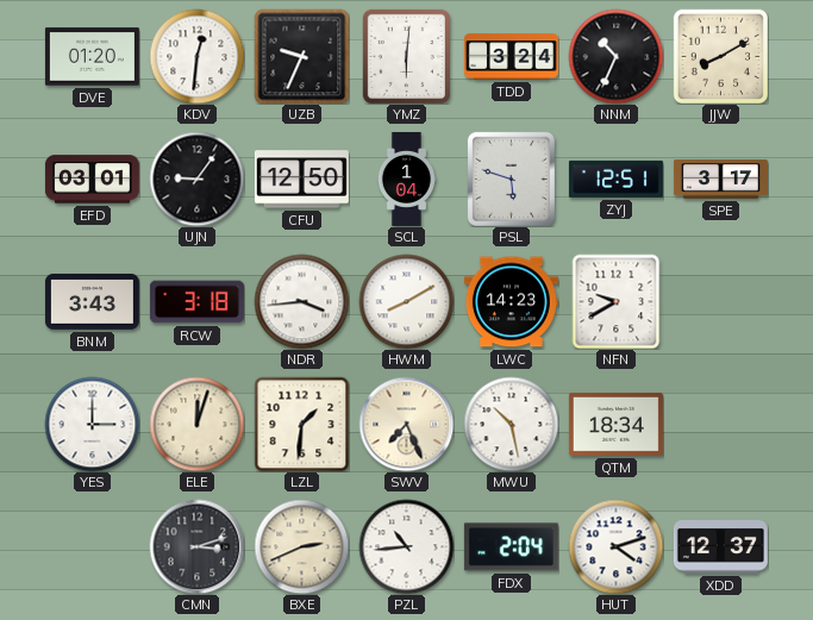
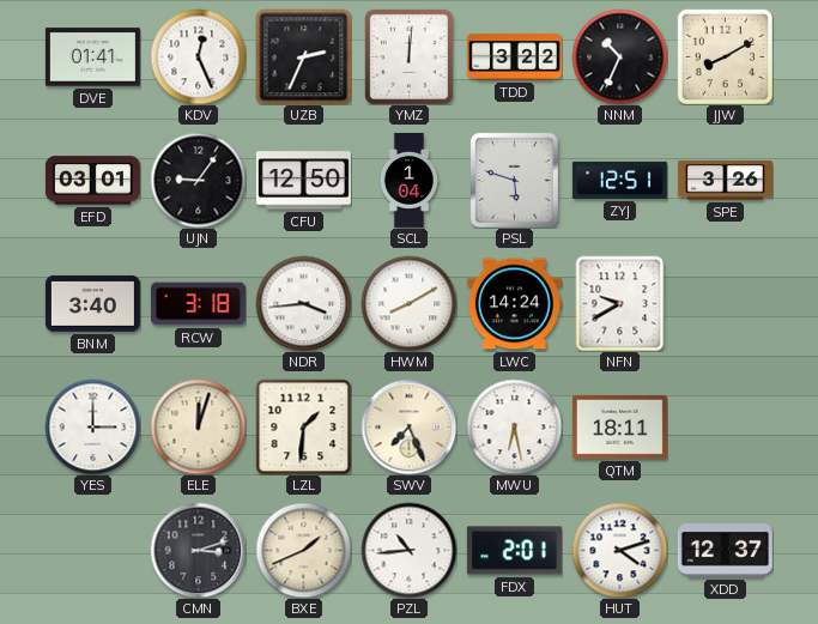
DVE: 01:20 -> 01:41
KDV: 12:31 -> 12:26
UZB: 9:34 -> 2:34
YMZ: 6:01 -> 12:01
TDD: 3:24 -> 3:22
SPE: 3:17 -> 3:26
BNM: 3:43 -> 3:40
LWC: 14:23 -> 14:24
MWU: 10:28 -> 6:28
QTM: 18:34 -> 18:11
BXE: 2:41 -> 1:41
FDX: 2:04 -> 2:01
